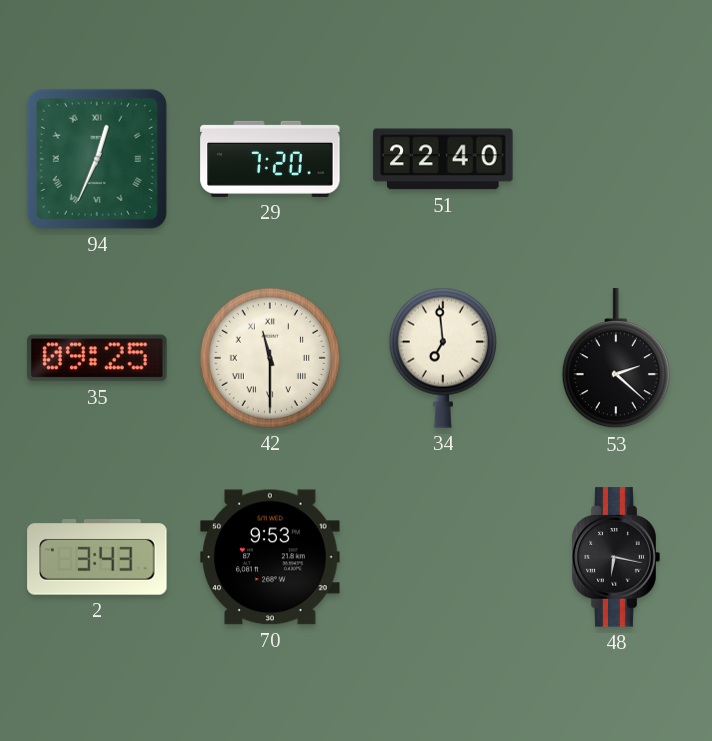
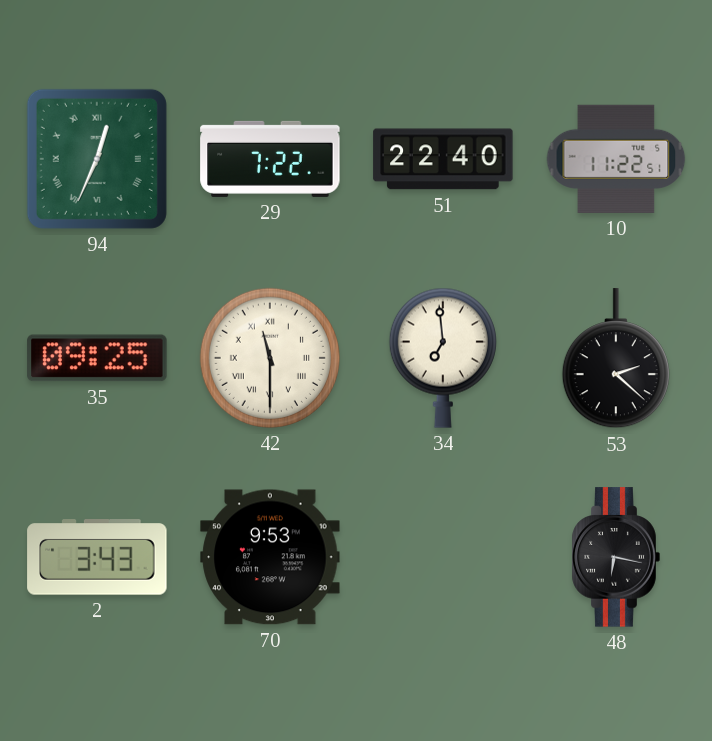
29: 7:20 -> 7:22
10: none -> 11:22
